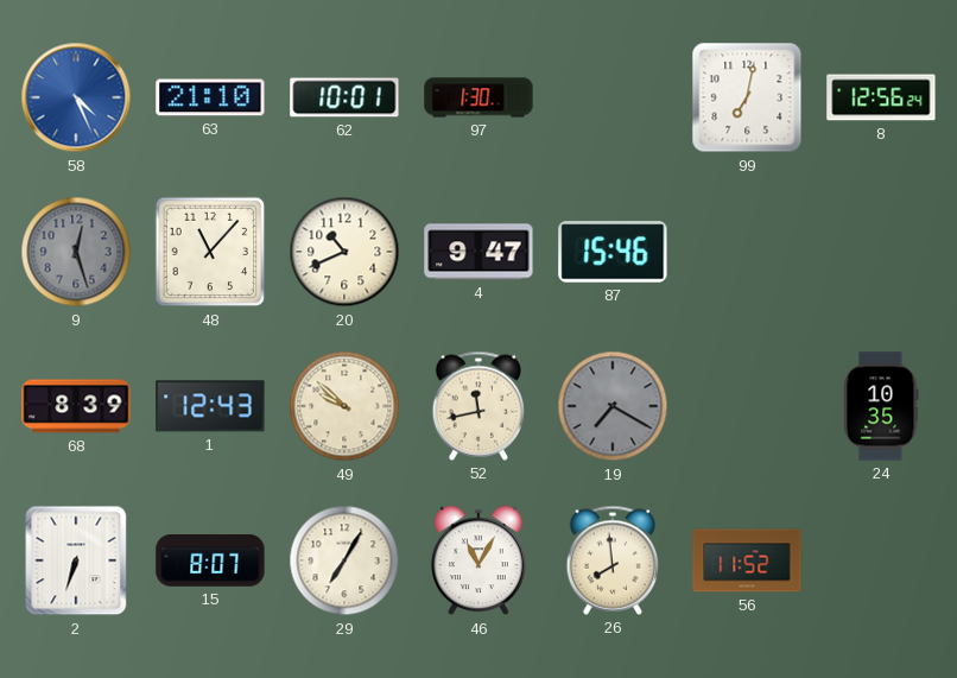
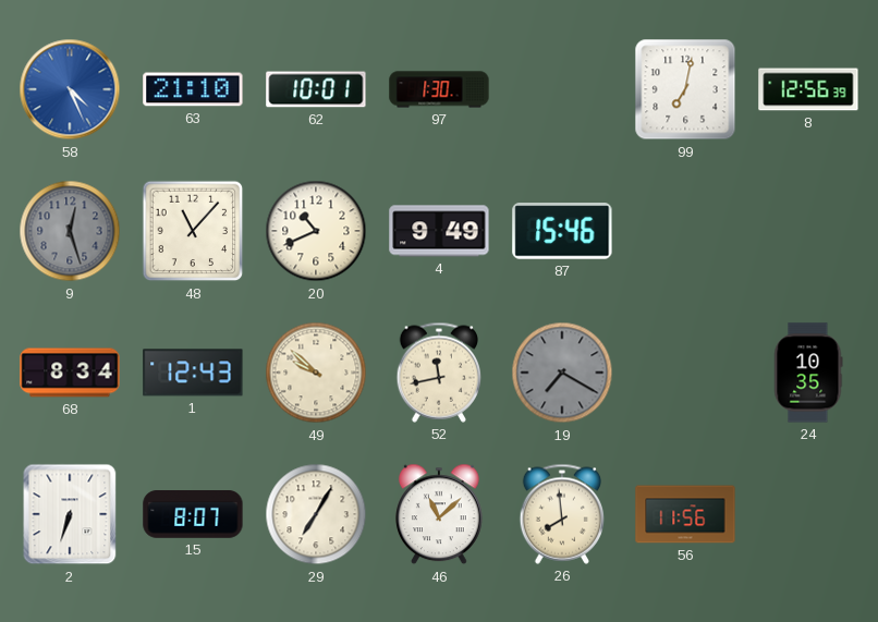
8: 12:56:24 -> 12:56:39
4: 9:47 -> 9:49
68: 8:39 -> 8:34
46: 11:05 -> 11:08
56: 11:52 -> 11:56
